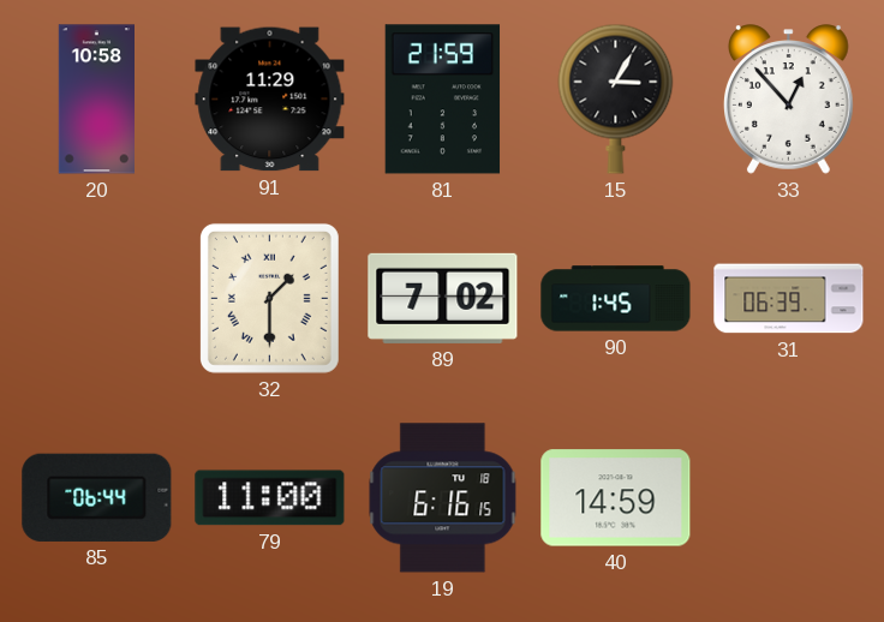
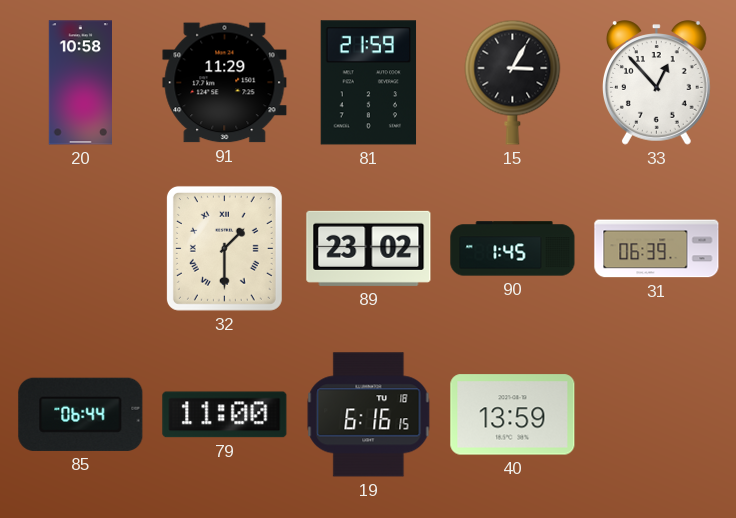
89: 7:02 -> 23:02
40: 14:59 -> 13:59
